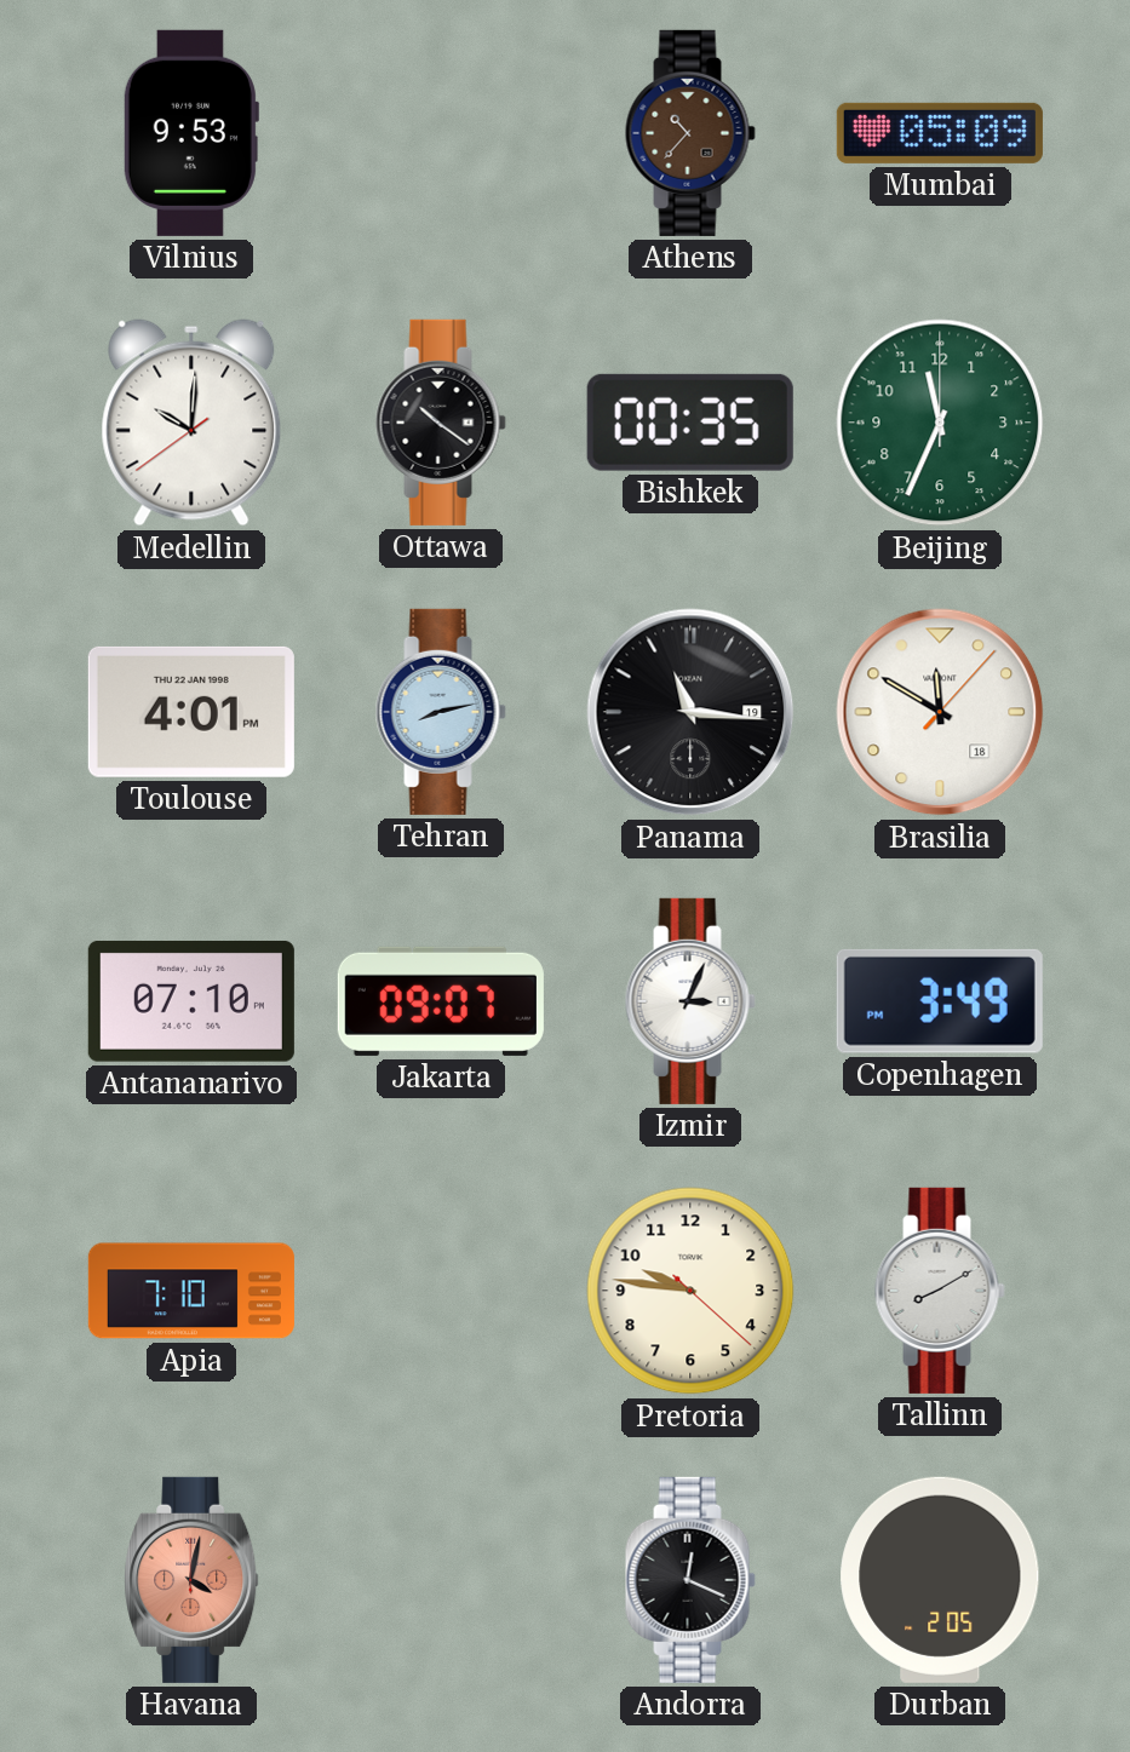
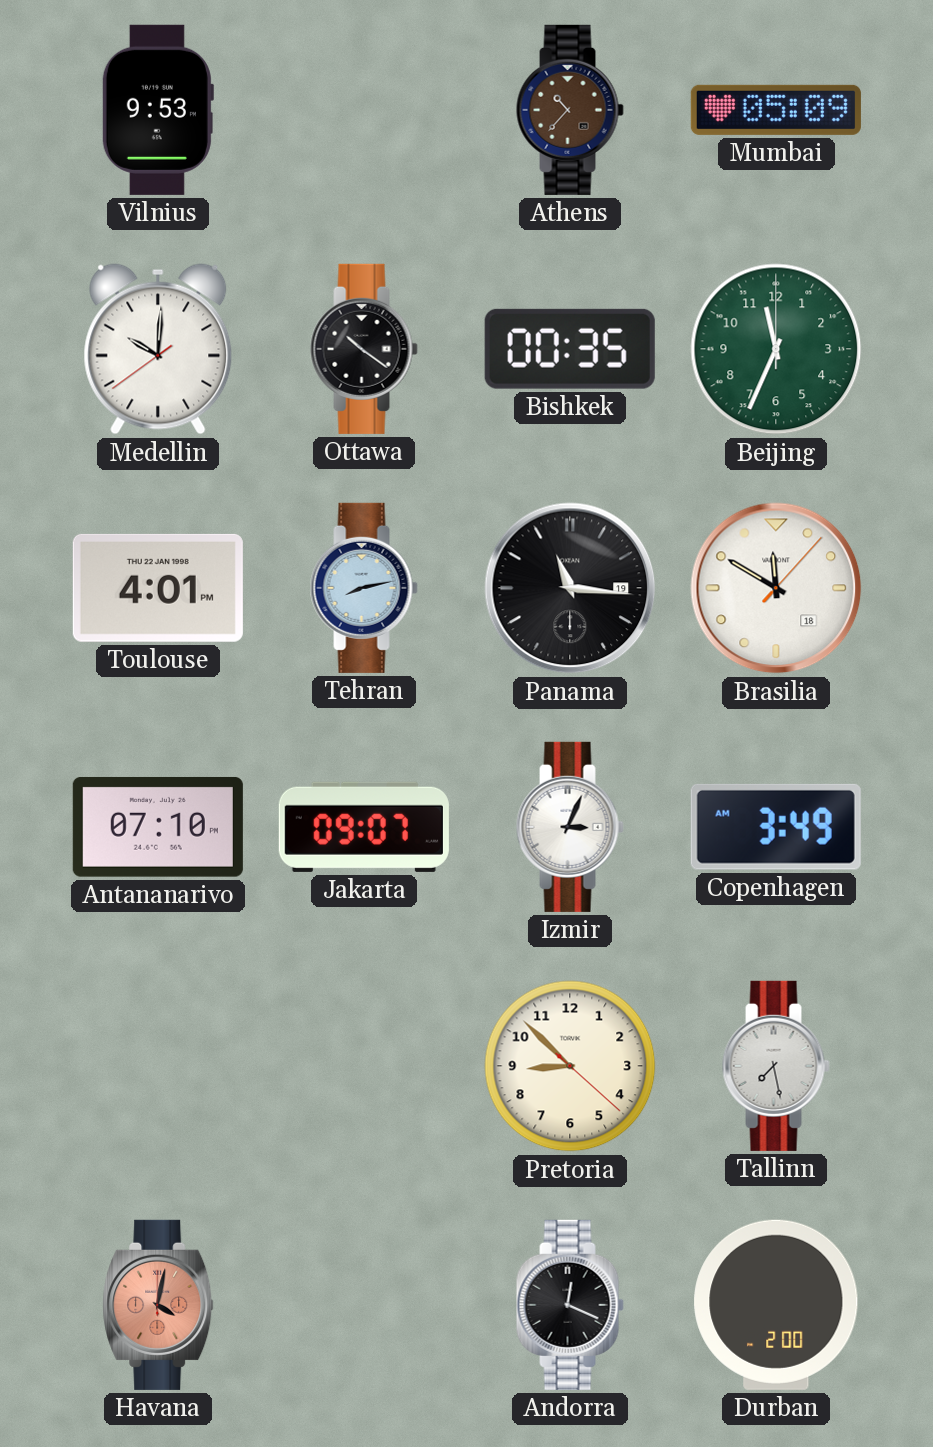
Copenhagen: 3:49 PM -> 3:49 AM
Apia: 7:10 -> none
Pretoria: 9:46 -> 8:52
Tallinn: 8:10 -> 7:28
Durban: 2:05 -> 2:00
